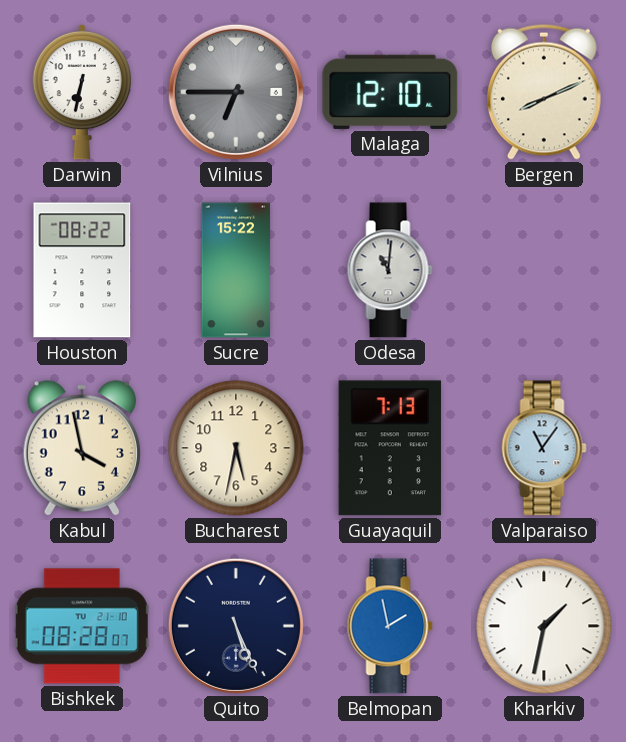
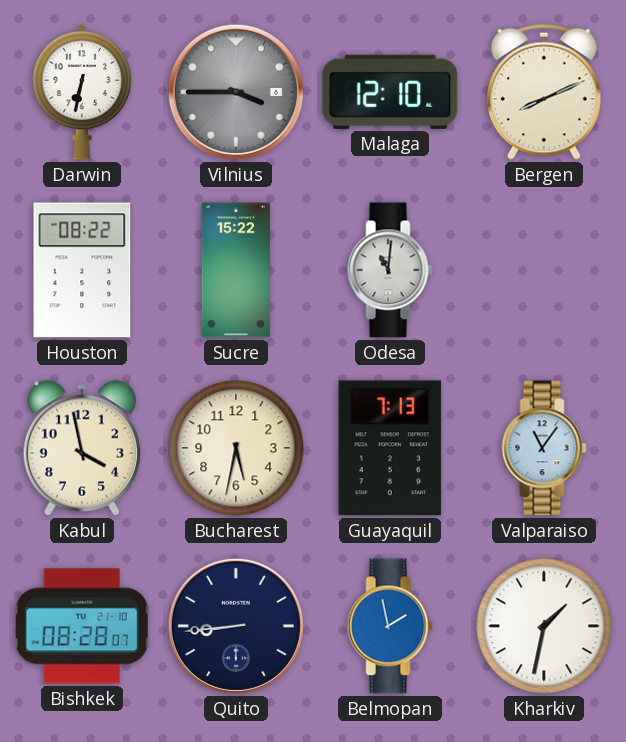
Vilnius: 6:45 -> 3:45
Quito: 5:26 -> 8:44
